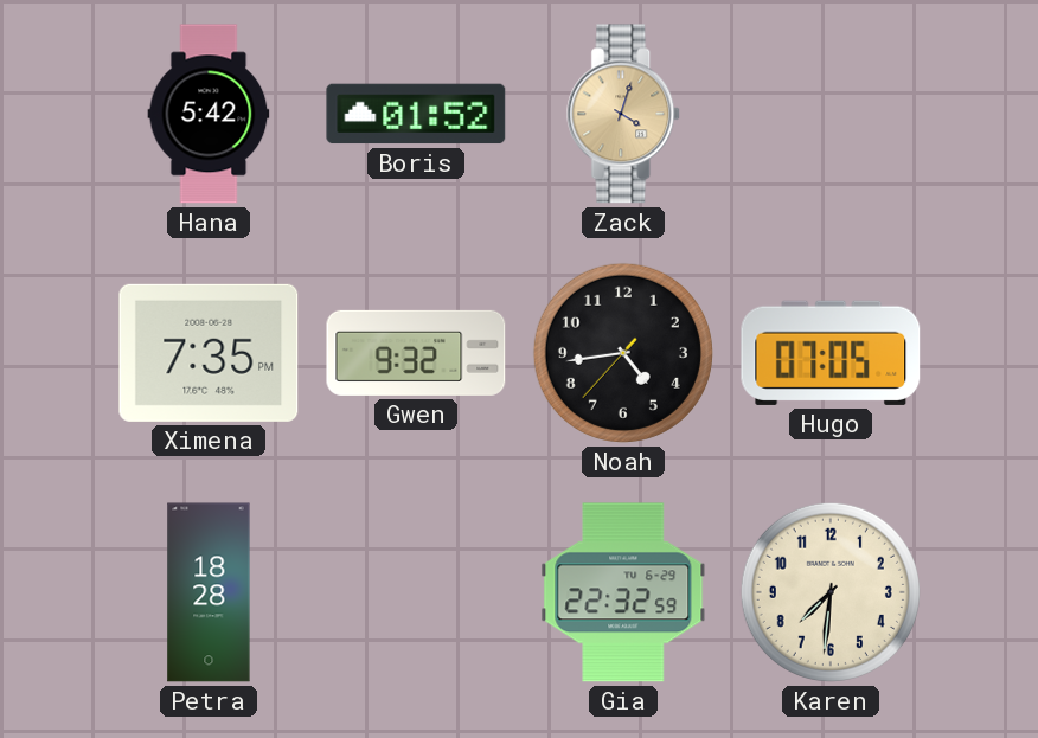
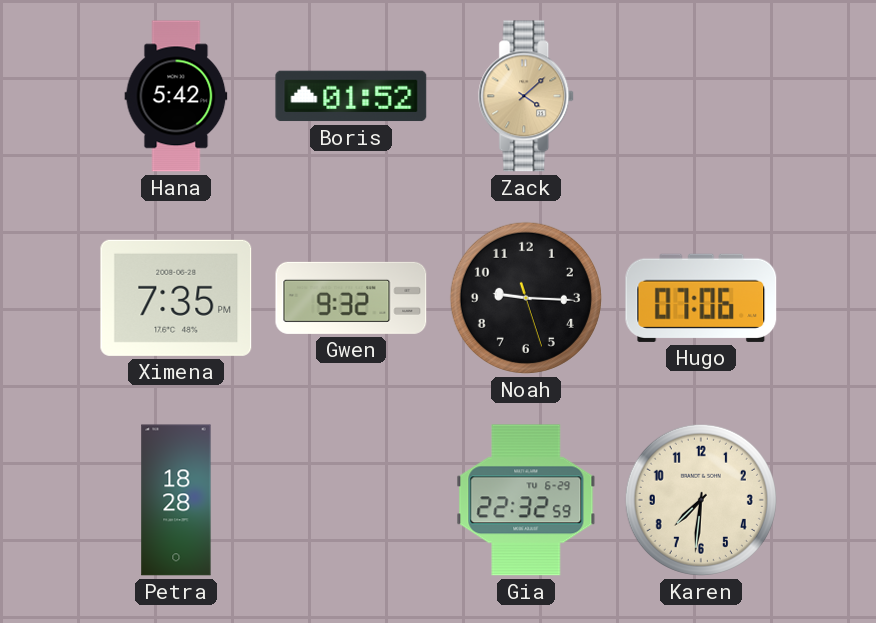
Zack: 4:03 -> 4:08
Noah: 4:43 -> 9:15
Hugo: 07:05 -> 07:06
